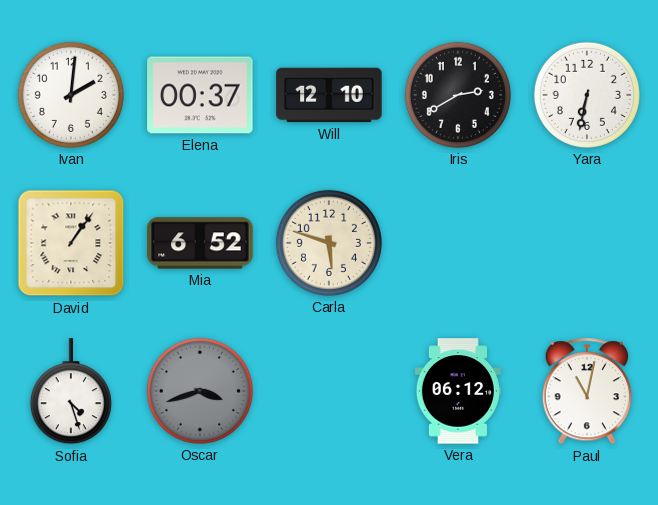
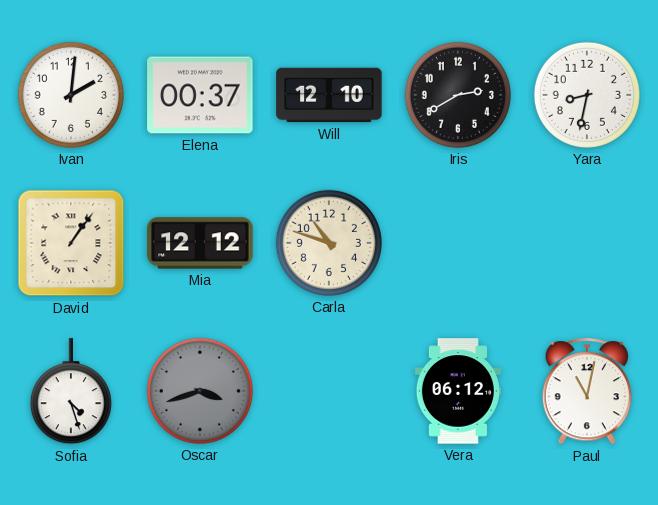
Yara: 6:32 -> 8:32
Mia: 6:52 -> 12:12
Carla: 5:48 -> 10:48
